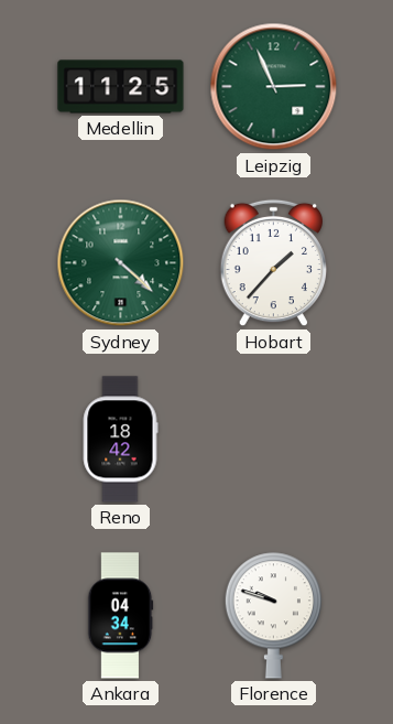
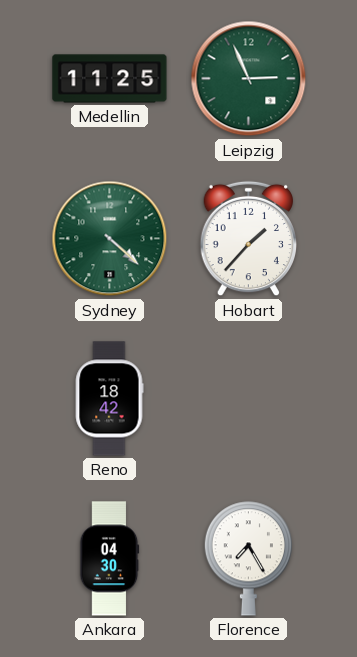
Ankara: 04:34 -> 04:30
Florence: 9:48 -> 7:25
